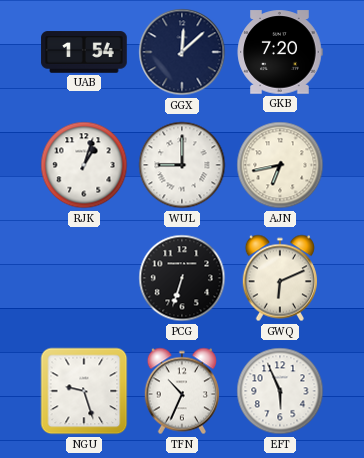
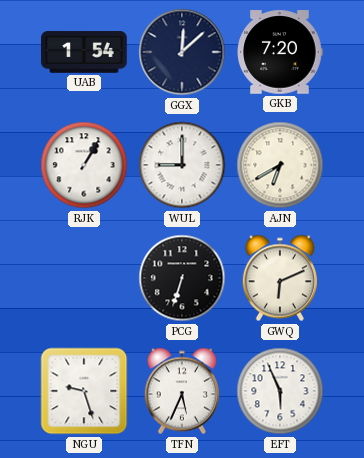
RJK: 1:03 -> 1:05
AJN: 6:43 -> 6:40
TFN: 10:34 -> 5:34
